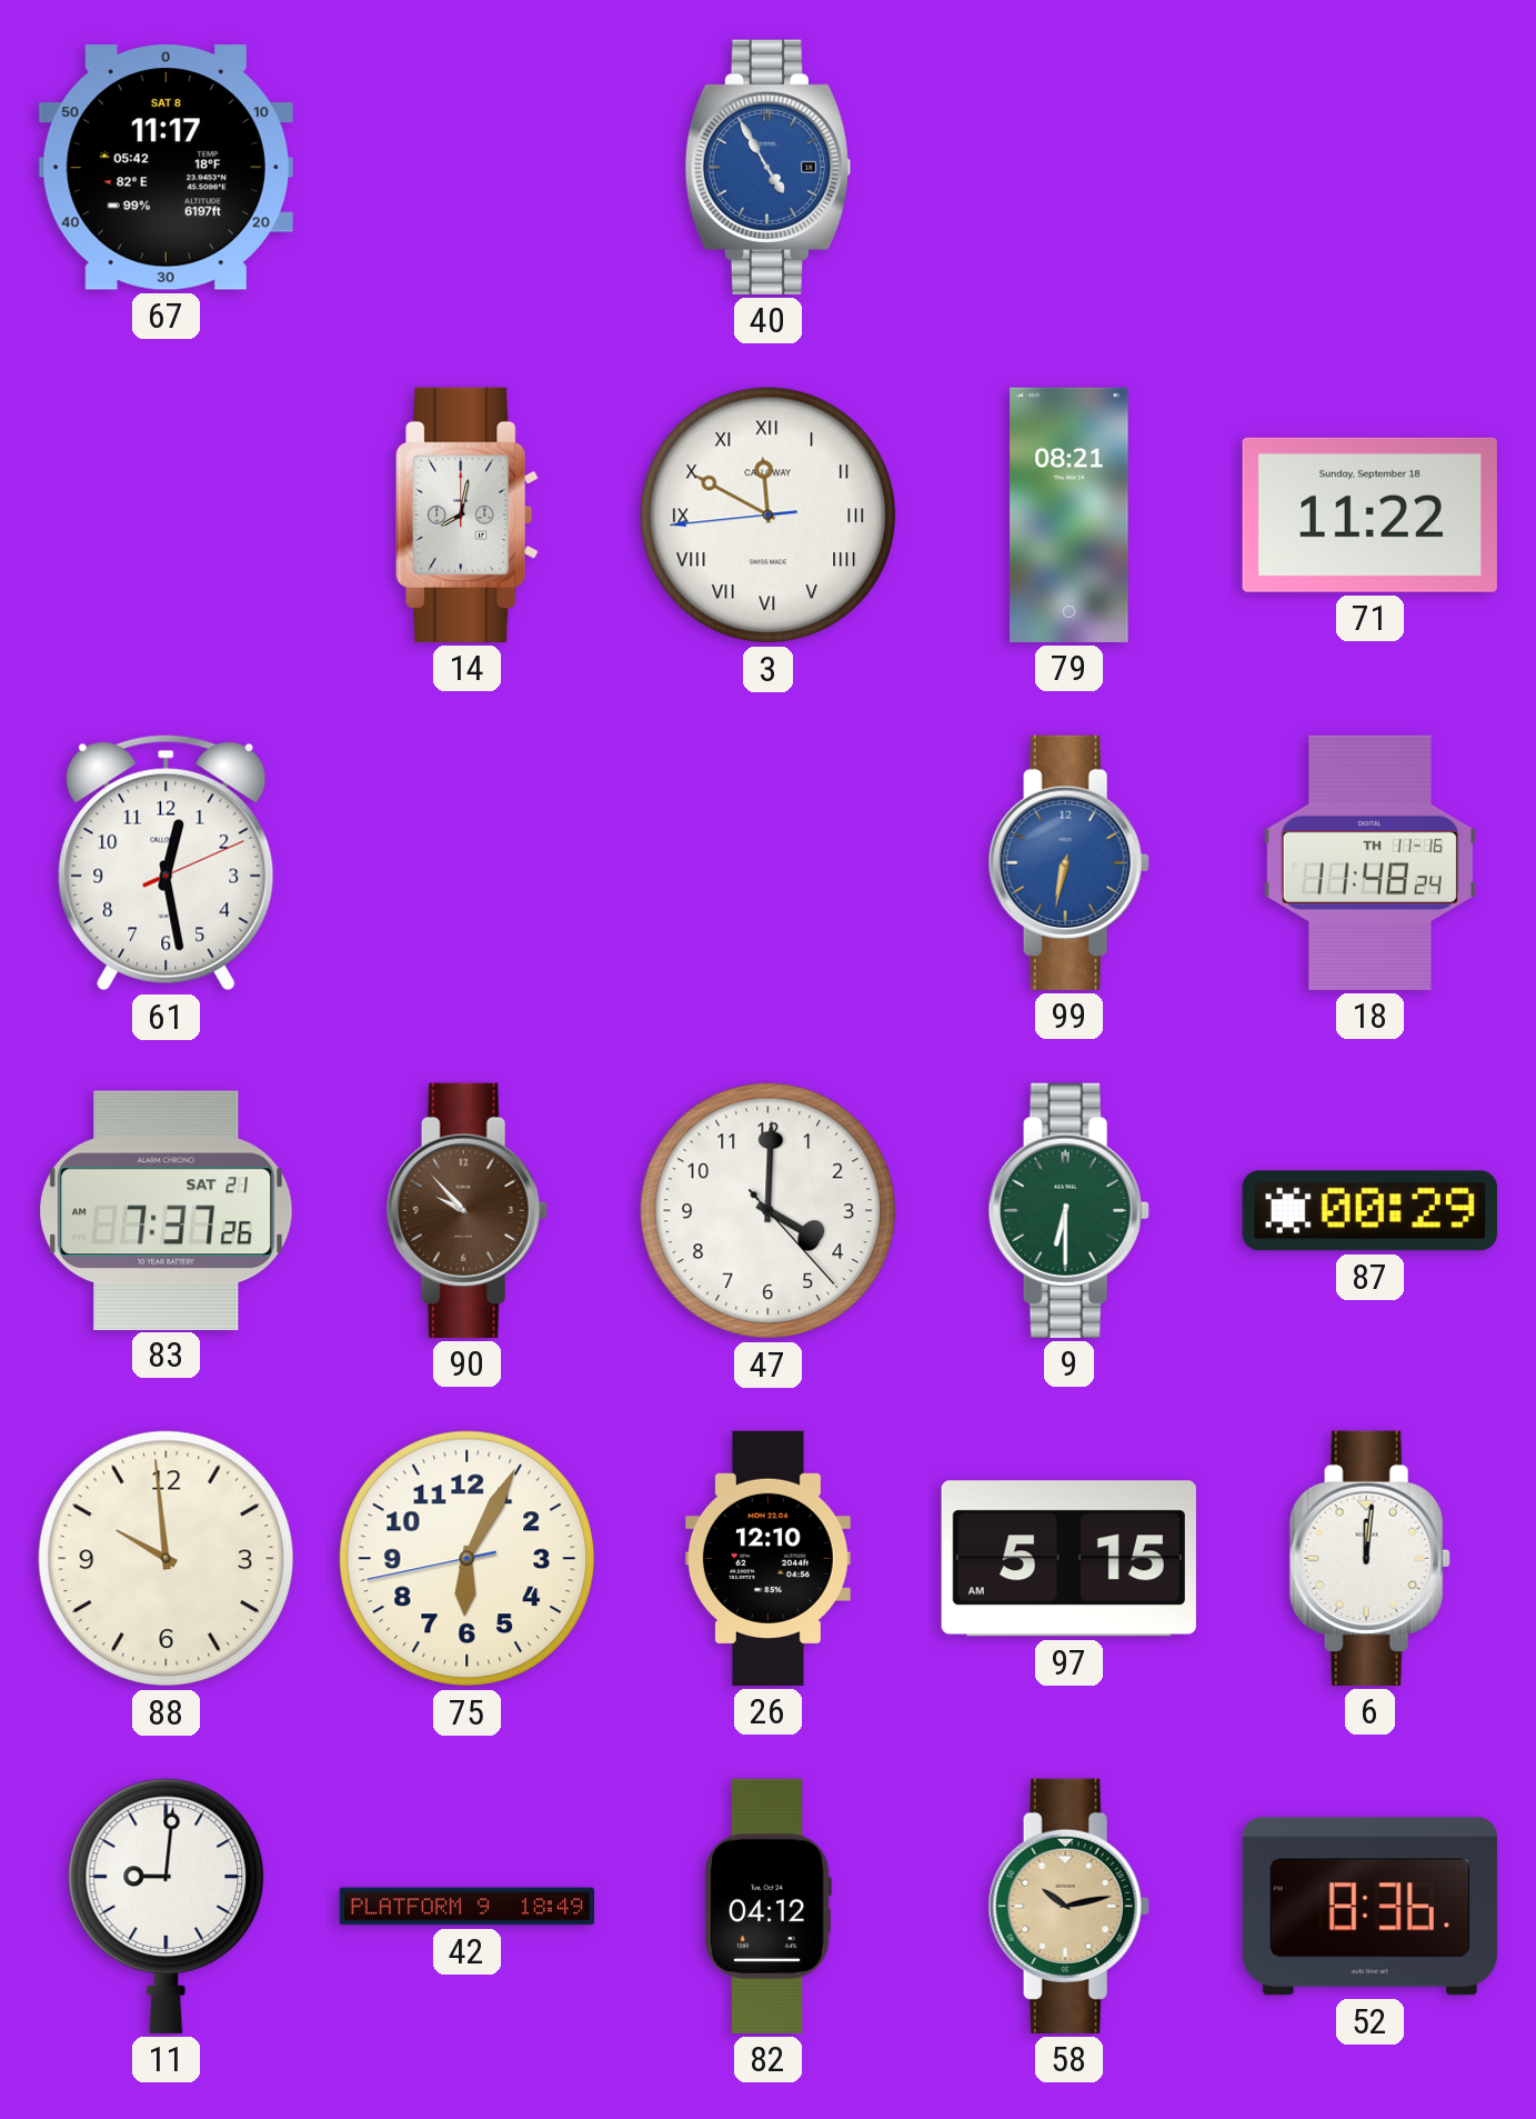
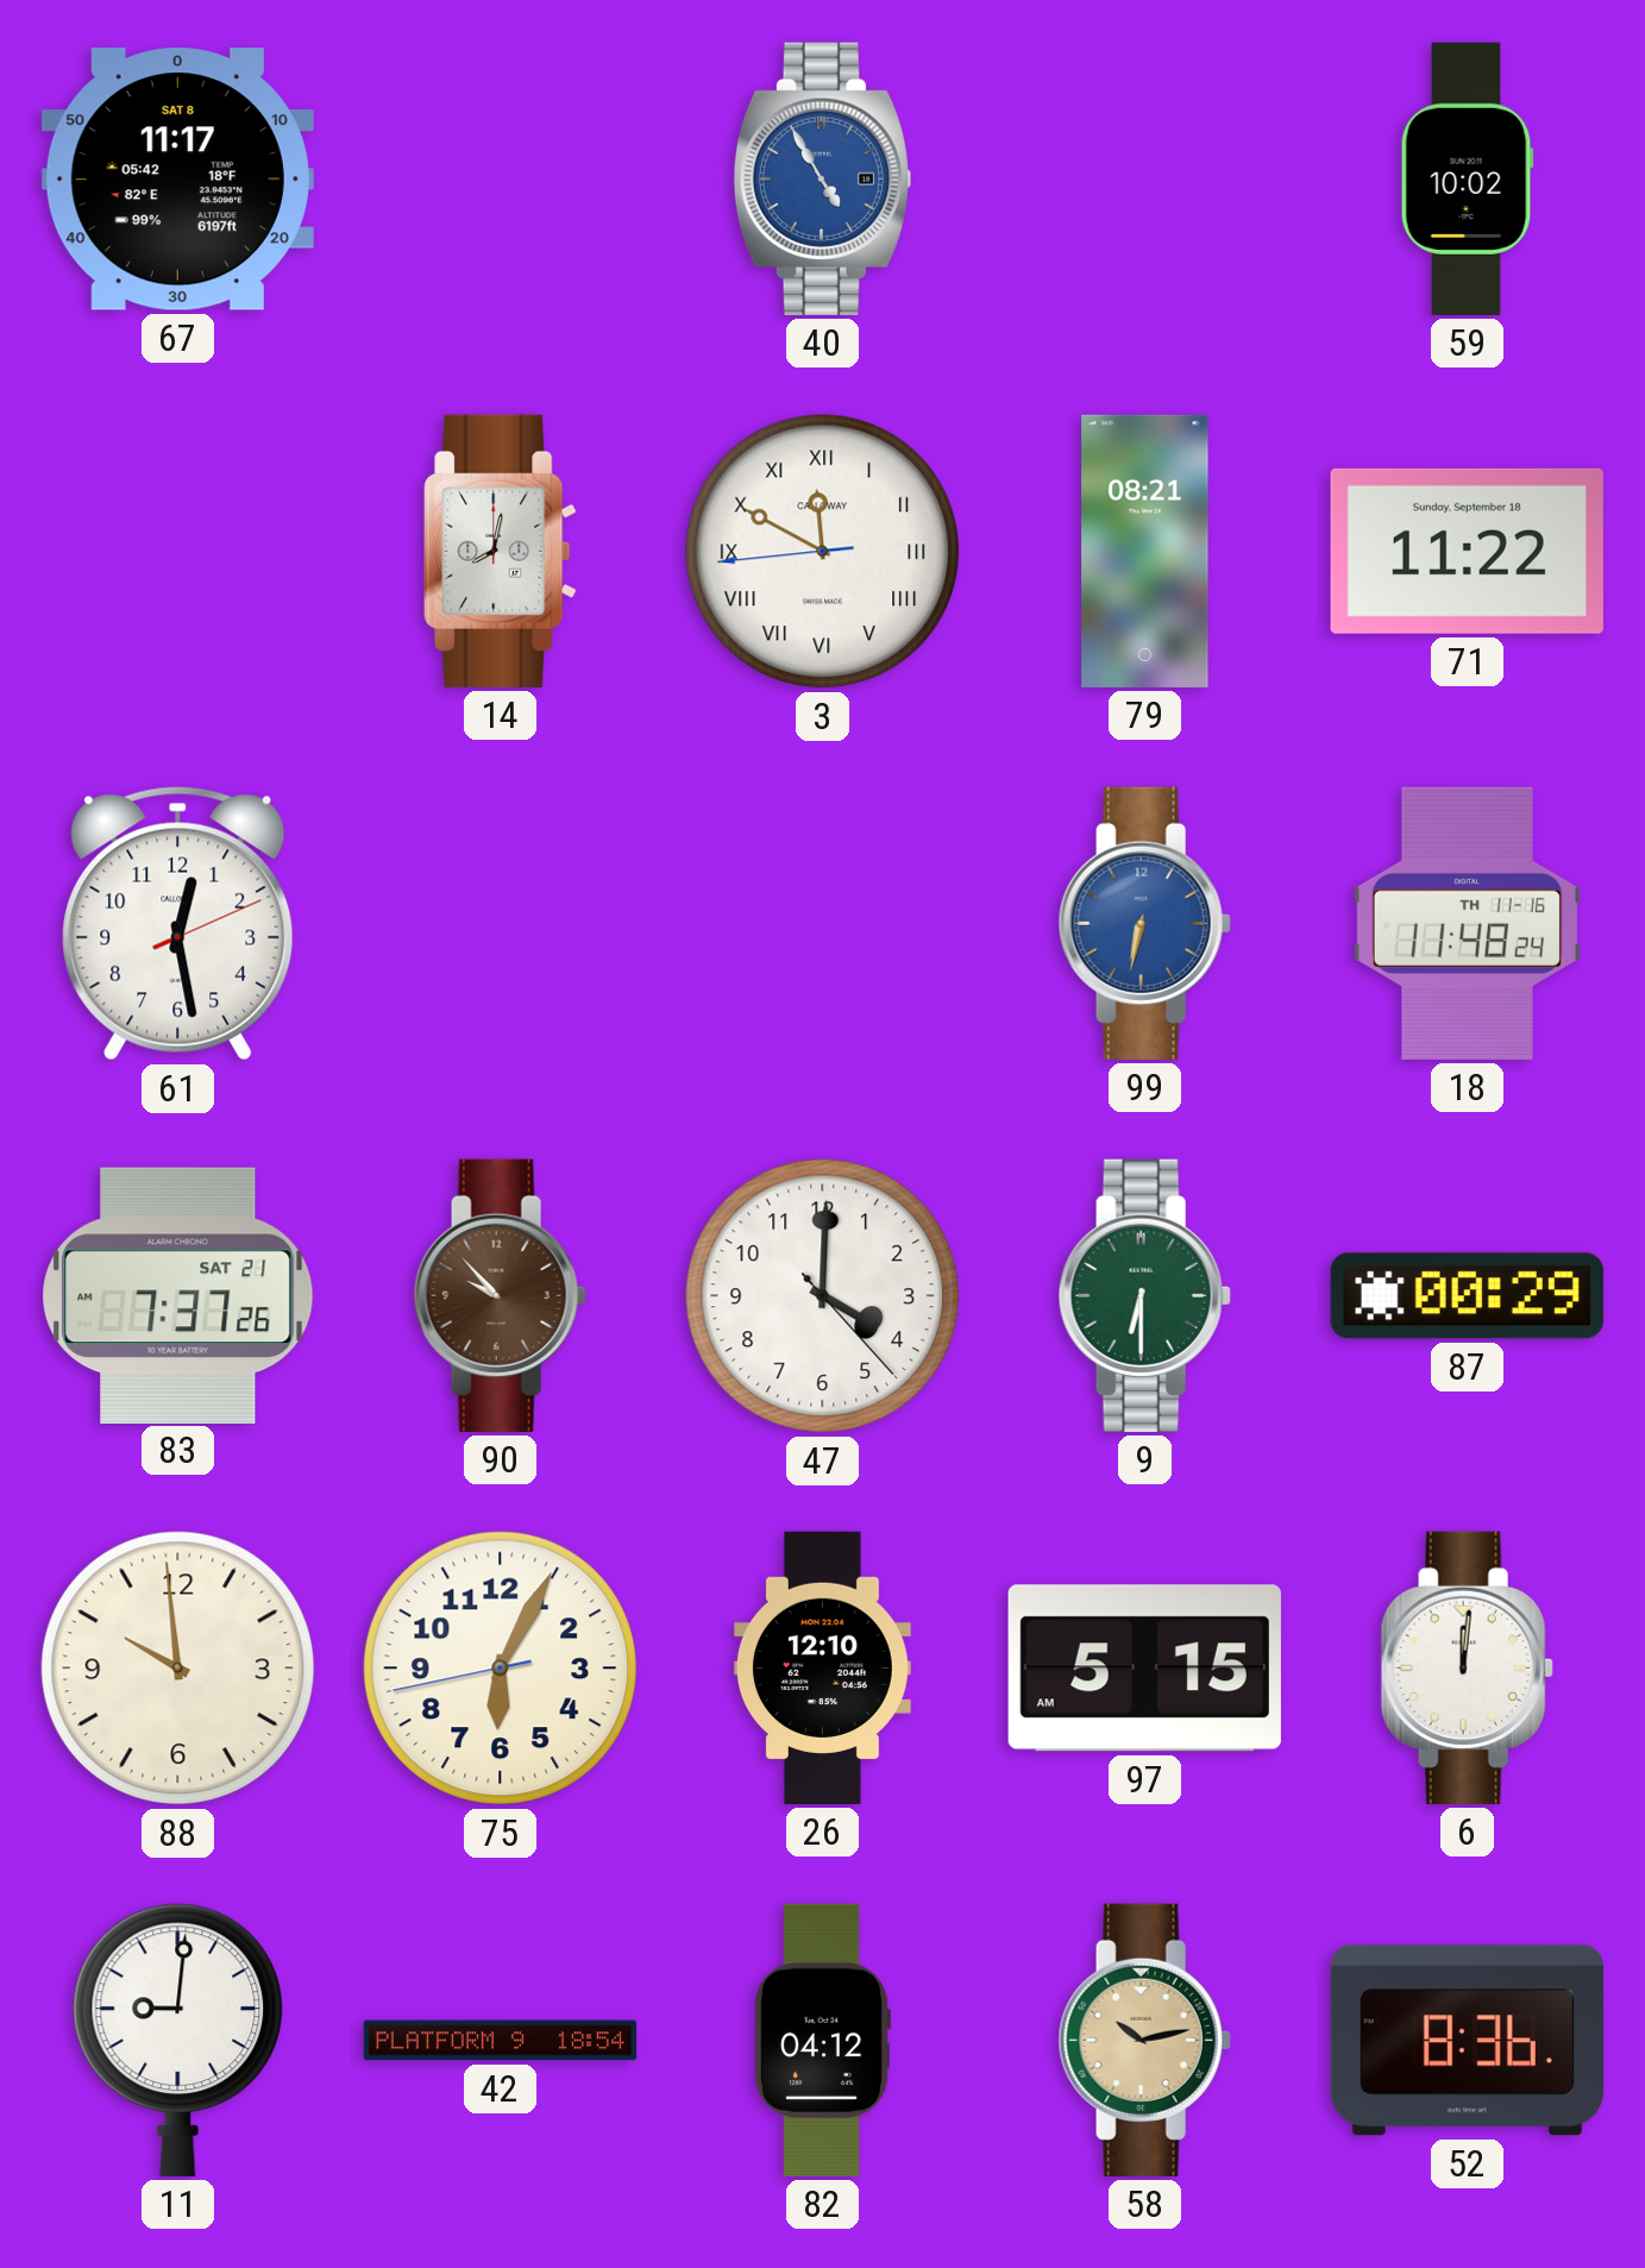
59: none -> 10:02
42: 18:49 -> 18:54
